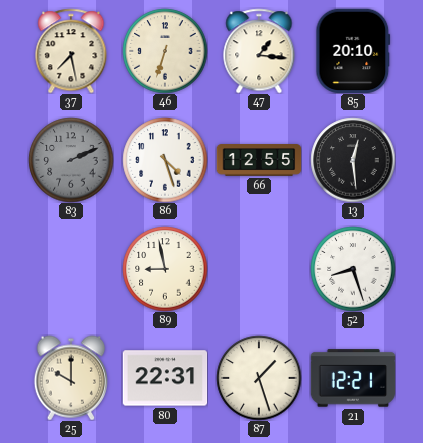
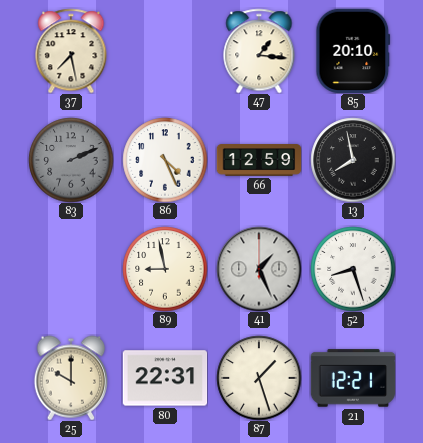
46: 6:33 -> none
86: 4:27 -> 4:26
66: 12:55 -> 12:59
13: 12:29 -> 7:58
41: none -> 1:26
